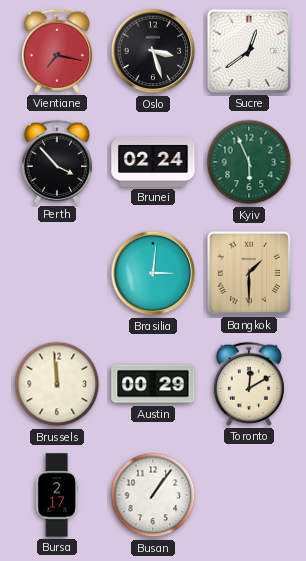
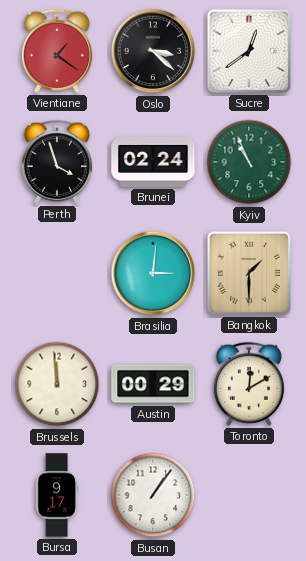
Vientiane: 7:17 -> 1:21
Oslo: 3:27 -> 3:22
Perth: 3:53 -> 3:57
Kyiv: 5:56 -> 10:56
Bursa: 2:17 -> 9:17
